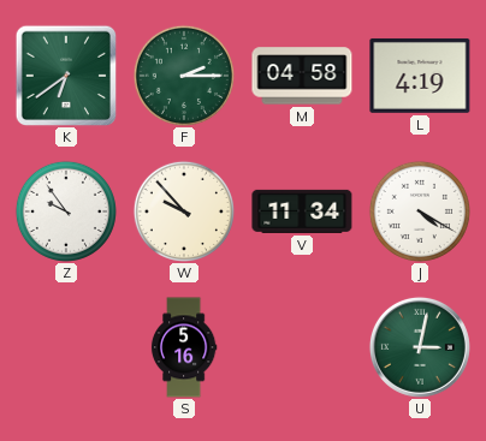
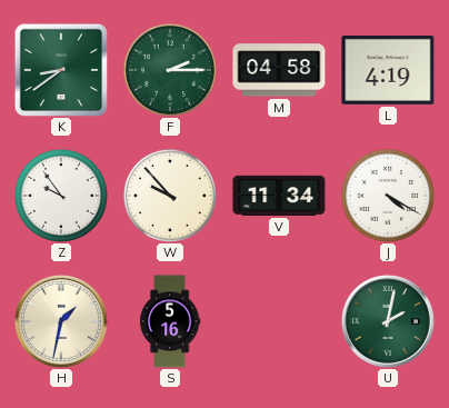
K: 6:39 -> 8:39
H: none -> 1:32
U: 3:02 -> 2:02
